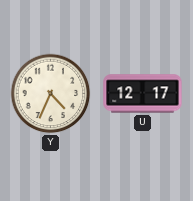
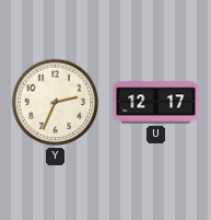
Y: 4:34 -> 2:34
